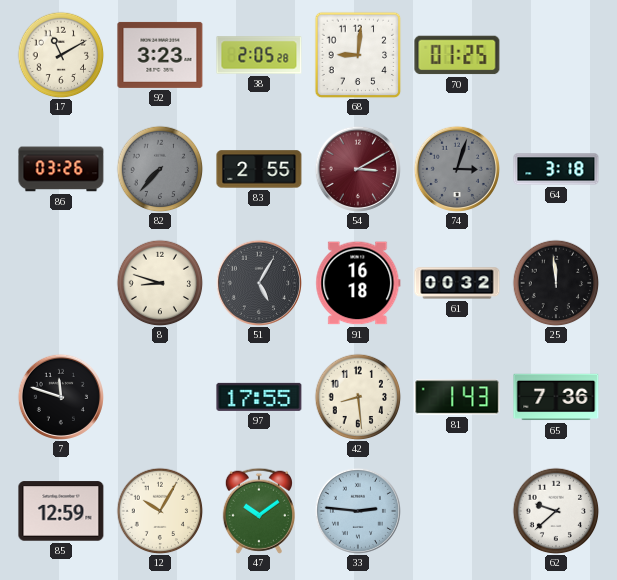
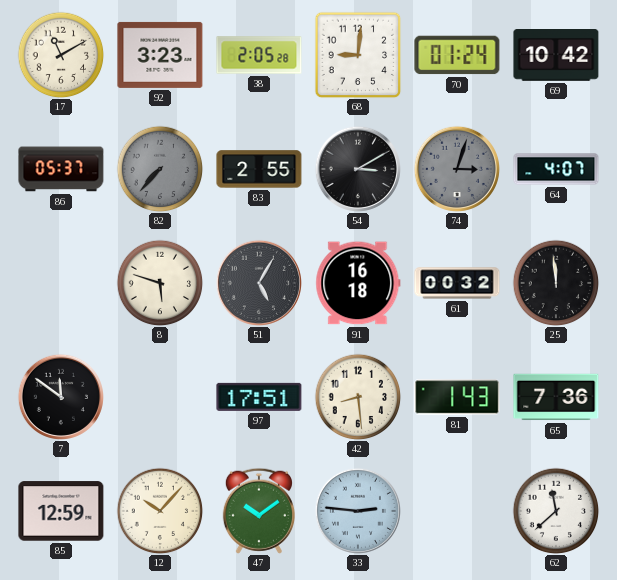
70: 01:25 -> 01:24
69: none -> 10:42
86: 03:26 -> 05:37
54 dial: burgundy -> black
64: 3:18 -> 4:07
8: 8:48 -> 5:48
7: 11:48 -> 11:51
97: 17:55 -> 17:51
12: 10:05 -> 10:07
62: 9:38 -> 11:38
